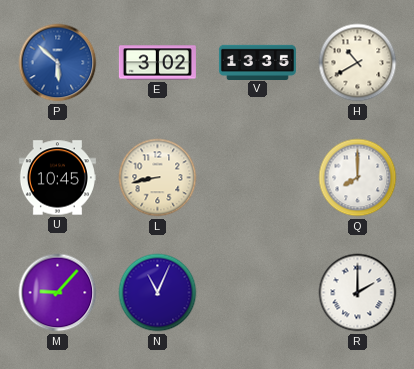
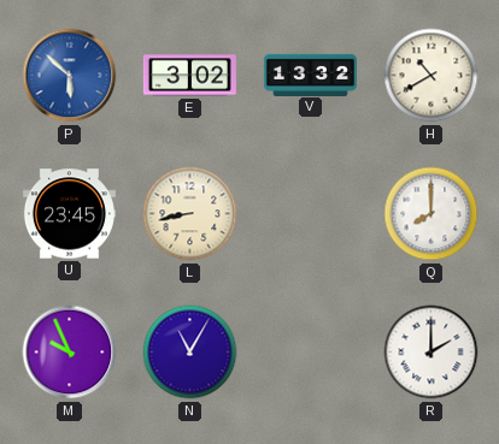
V: 13:35 -> 13:32
U: 10:45 -> 23:45
M: 9:07 -> 9:56
N: 11:04 -> 11:05
